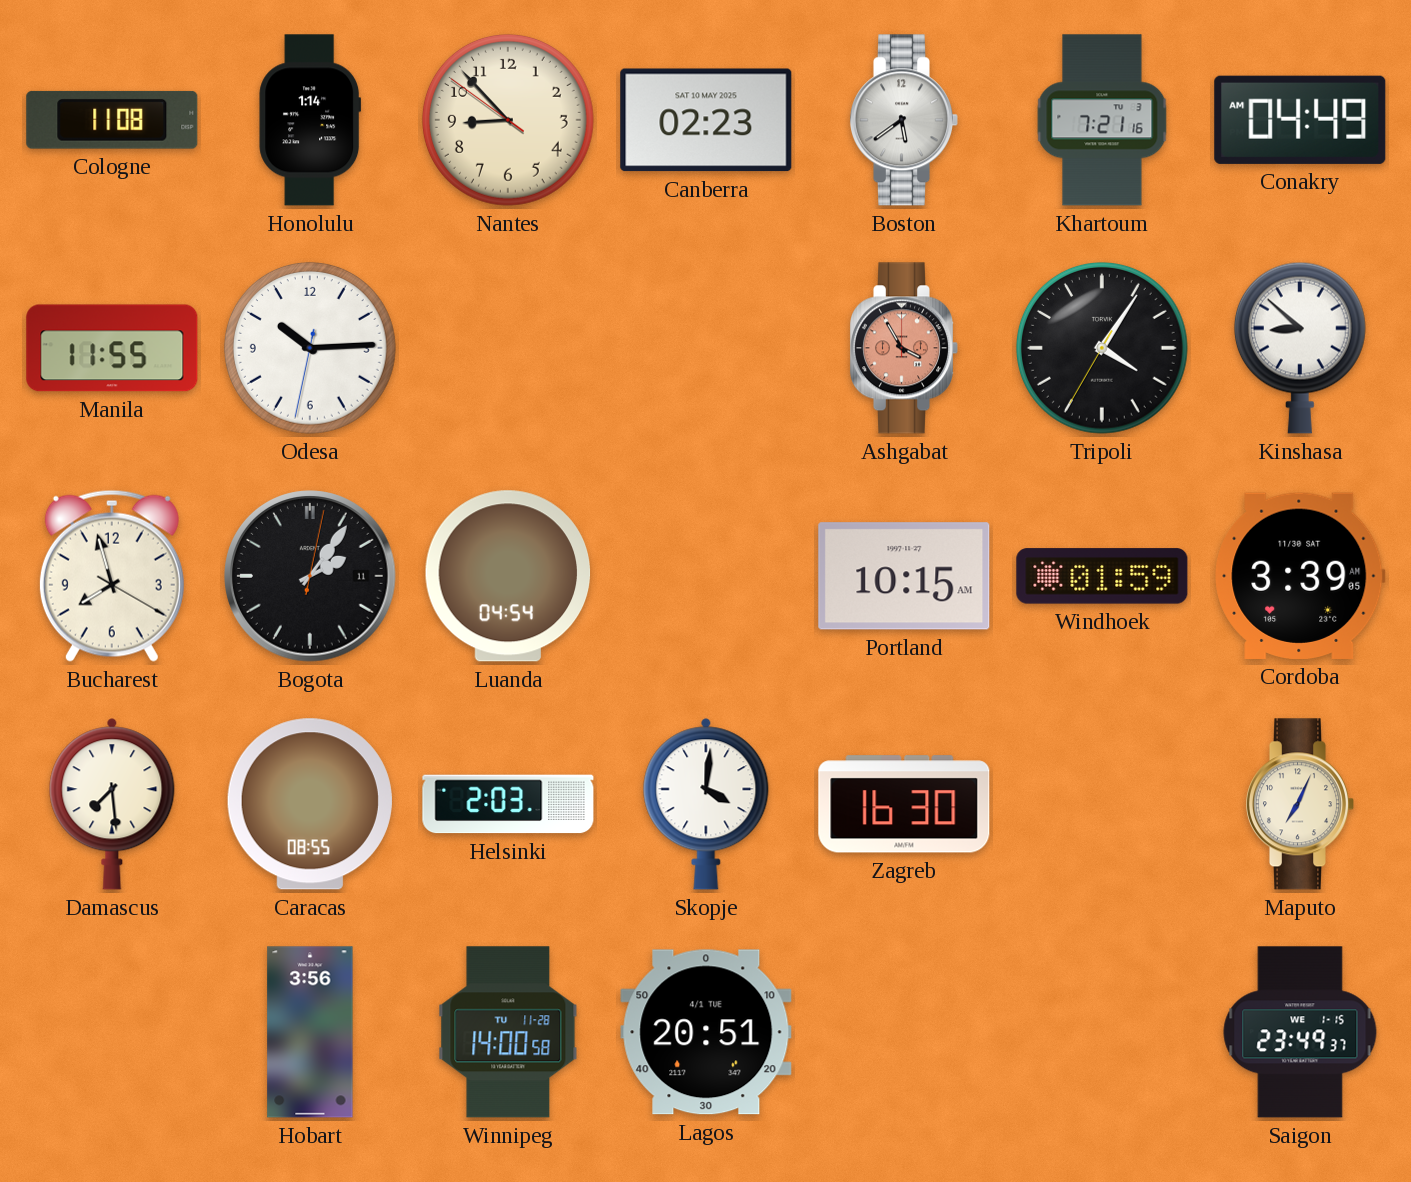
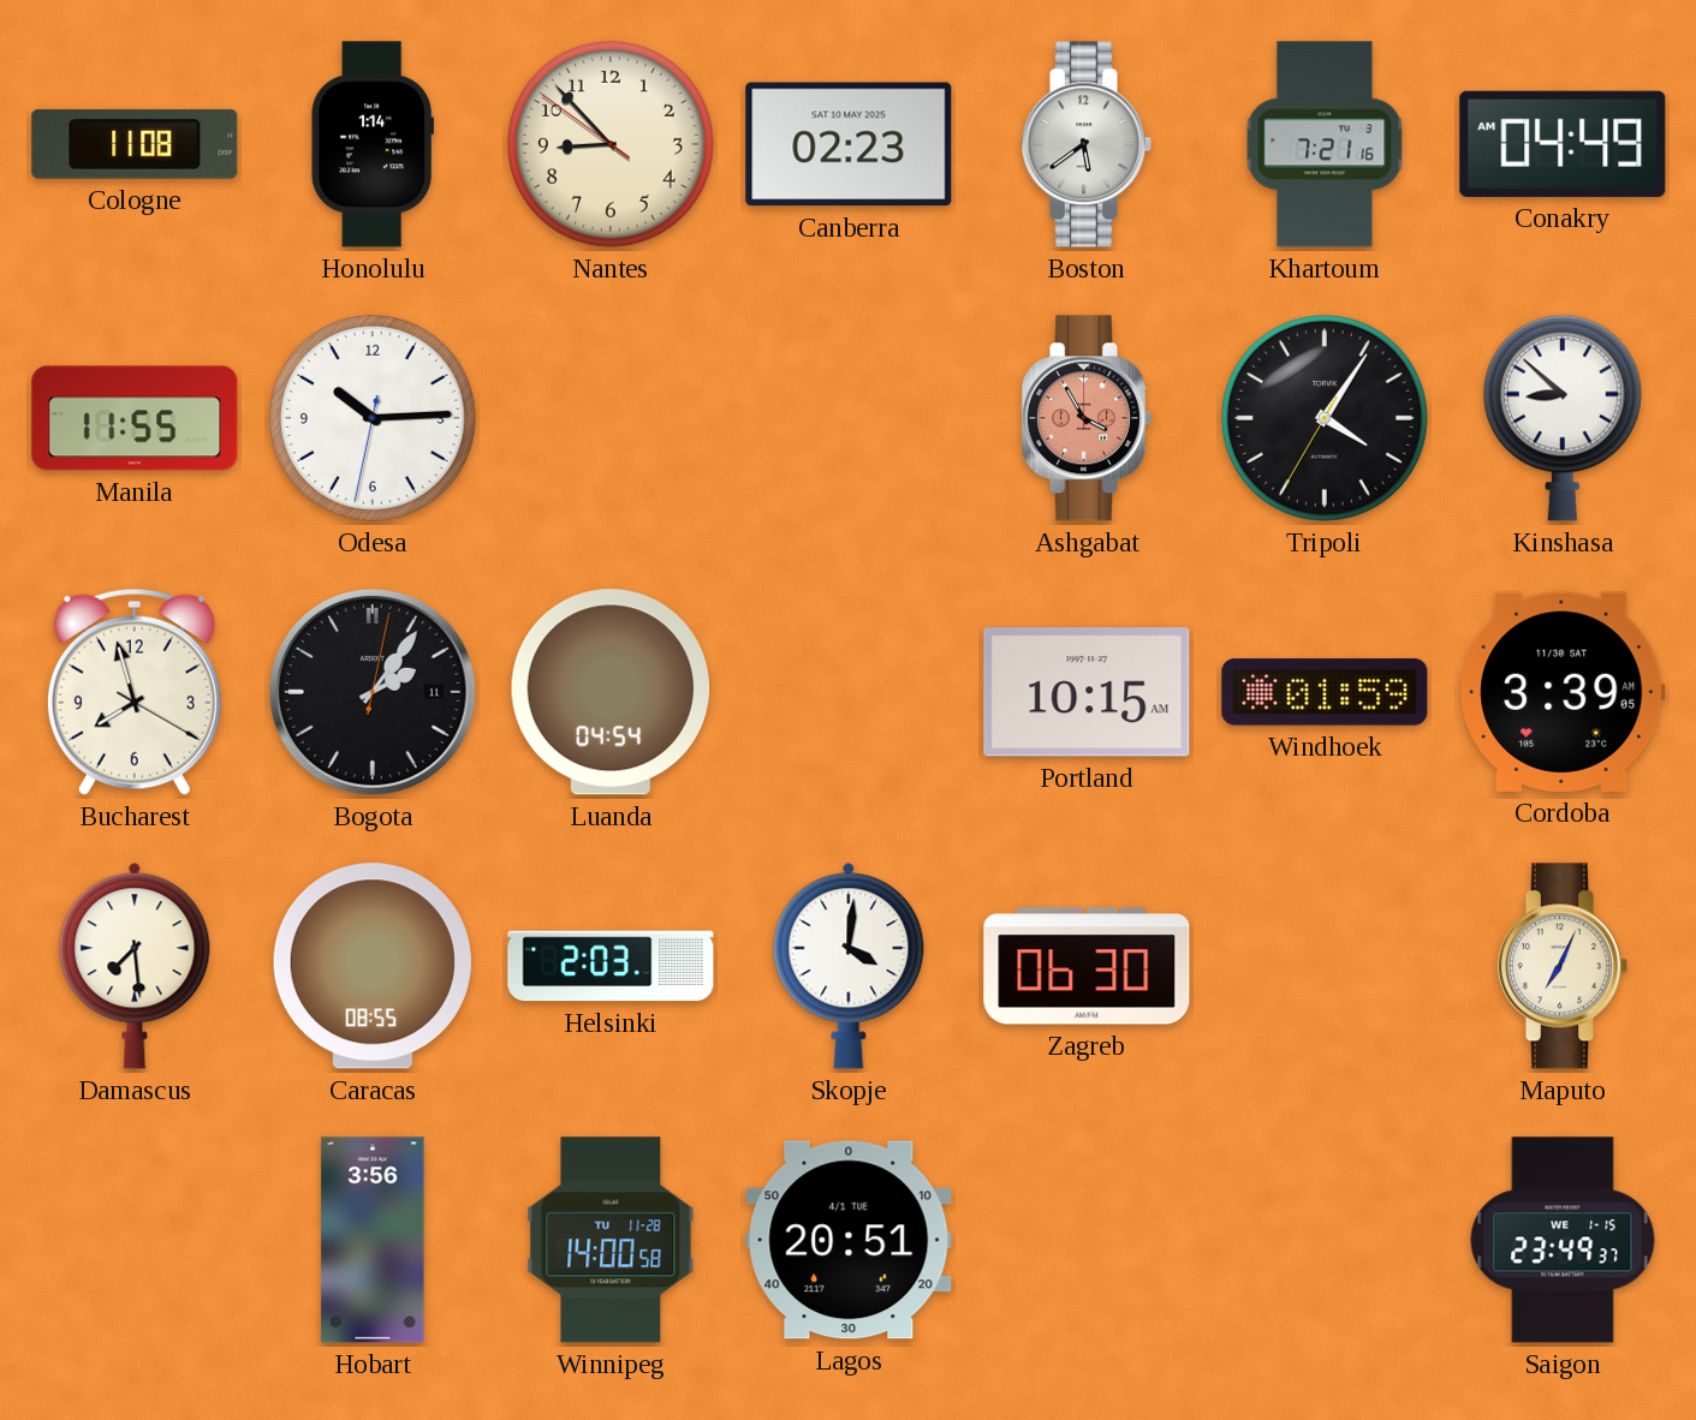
Zagreb: 16:30 -> 06:30
